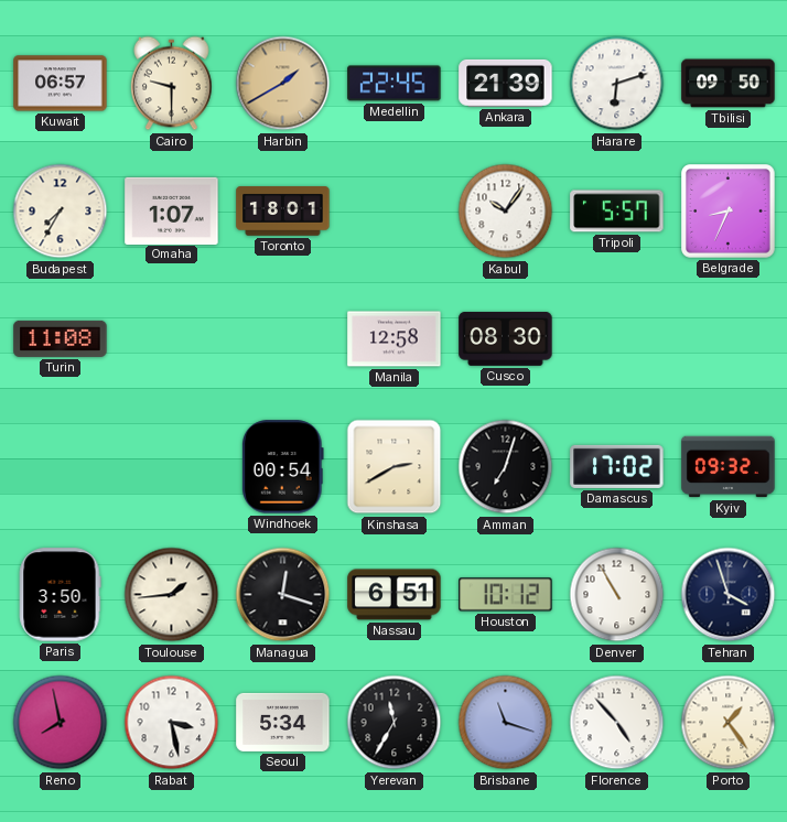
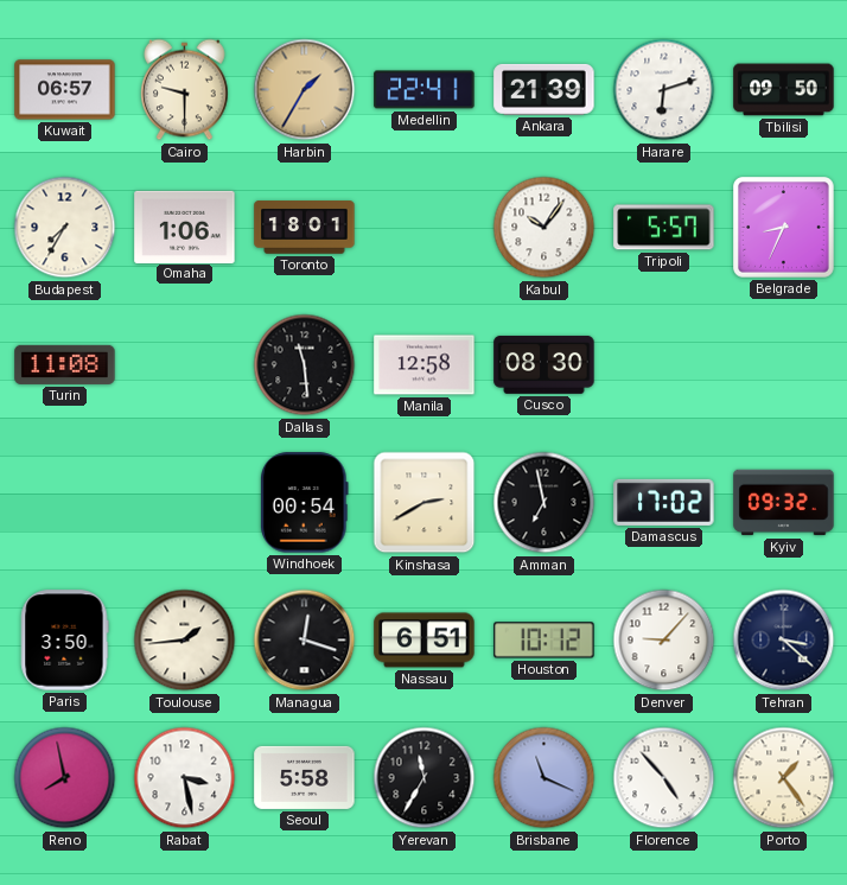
Harbin: 1:40 -> 1:35
Medellin: 22:45 -> 22:41
Omaha: 1:07 -> 1:06
Dallas: none -> 11:29
Amman: 7:03 -> 6:58
Denver: 10:55 -> 9:07
Tehran: 3:57 -> 3:22
Seoul: 5:34 -> 5:58
Brisbane: 11:18 -> 11:19
